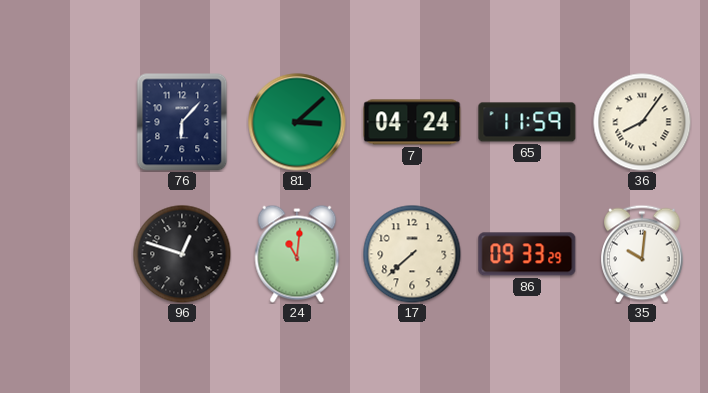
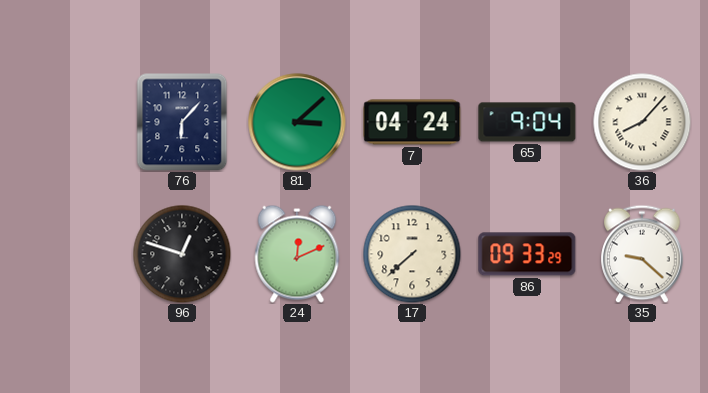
65: 11:59 -> 9:04
36: 8:06 -> 8:07
24: 11:01 -> 12:11
35: 10:01 -> 9:22
